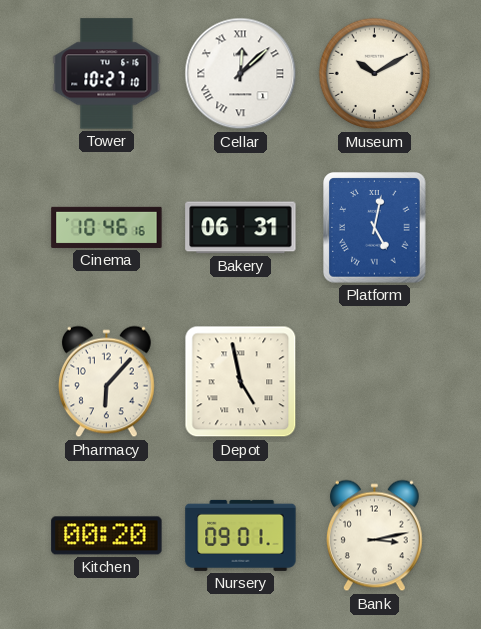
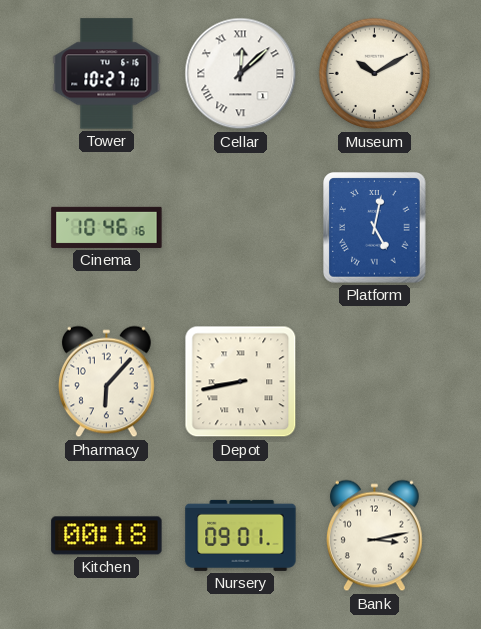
Bakery: 06:31 -> none
Depot: 4:58 -> 8:43
Kitchen: 00:20 -> 00:18
